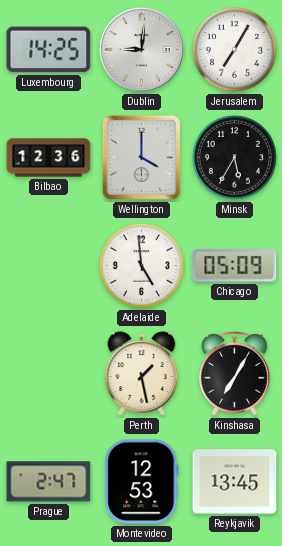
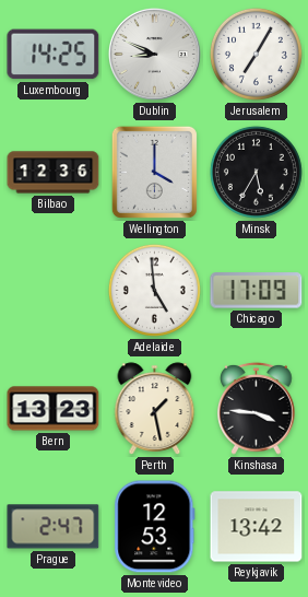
Dublin: 9:01 -> 8:49
Chicago: 05:09 -> 17:09
Bern: none -> 13:23
Kinshasa: 7:05 -> 3:46
Reykjavik: 13:45 -> 13:42
